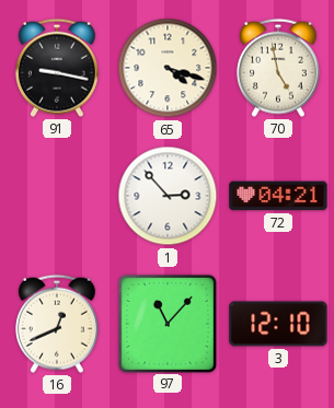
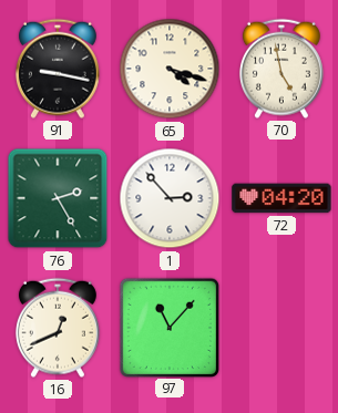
76: none -> 2:25
72: 04:21 -> 04:20
3: 12:10 -> none
